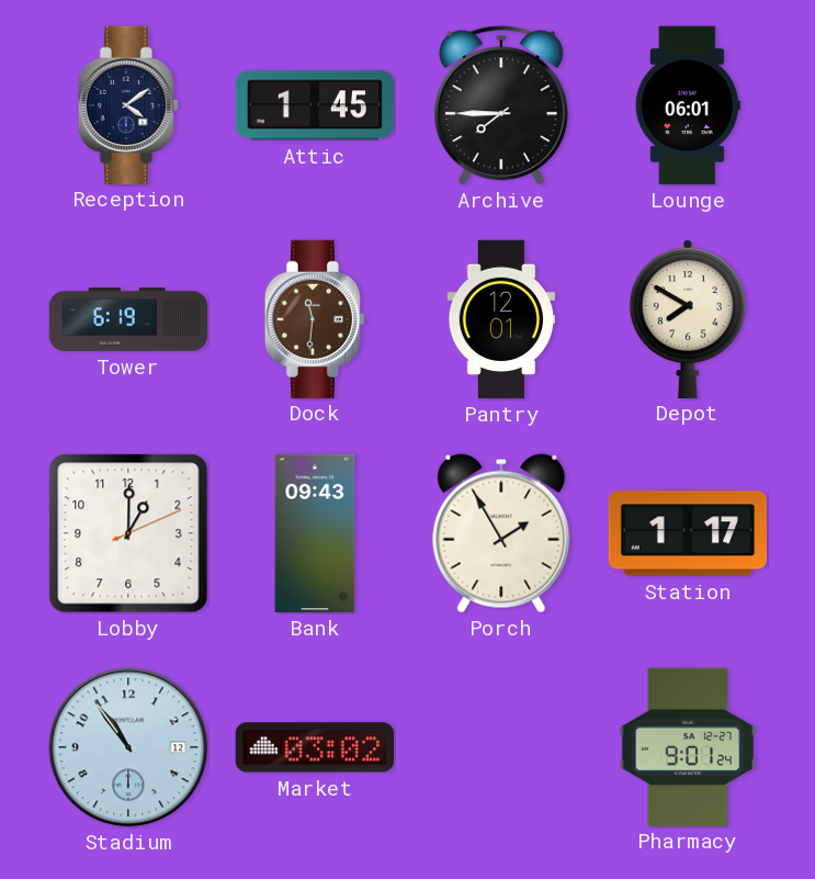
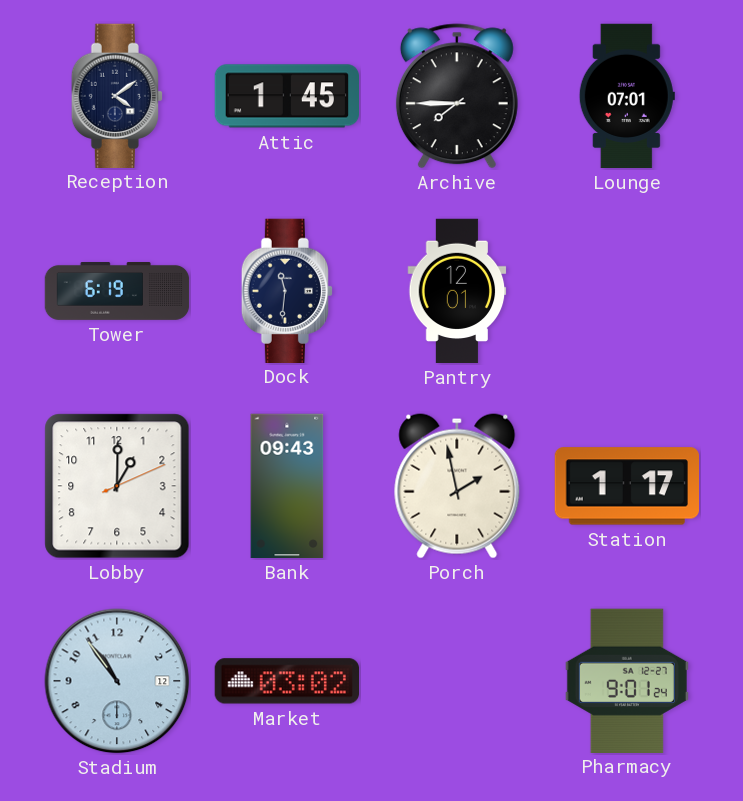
Lounge: 06:01 -> 07:01
Dock dial: brown -> navy
Depot: 7:50 -> none
Porch: 1:55 -> 1:58
